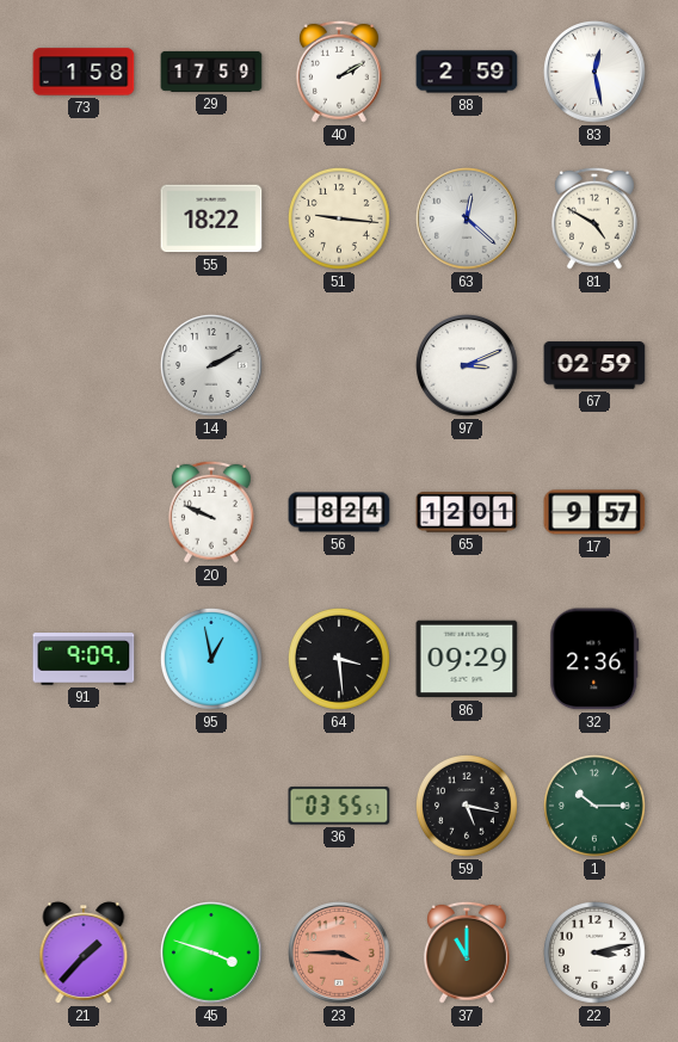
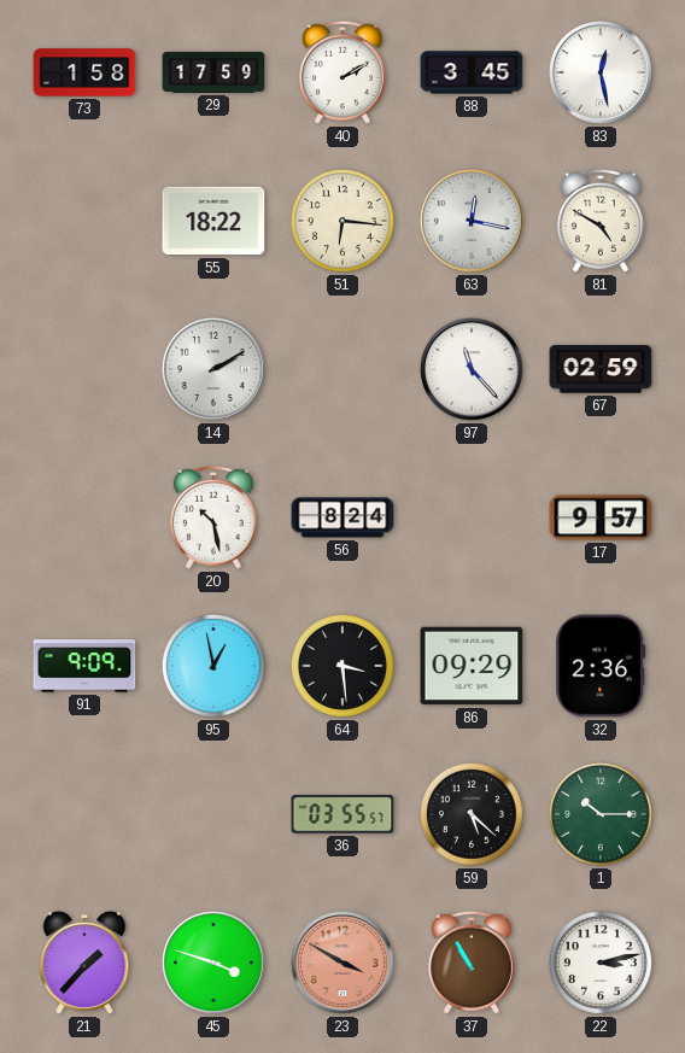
88: 2:59 -> 3:45
51: 9:16 -> 6:16
63: 12:22 -> 12:17
97: 3:11 -> 11:23
20: 9:49 -> 10:28
65: 12:01 -> none
59: 5:17 -> 5:22
23: 3:45 -> 3:50
37: 11:00 -> 10:55
